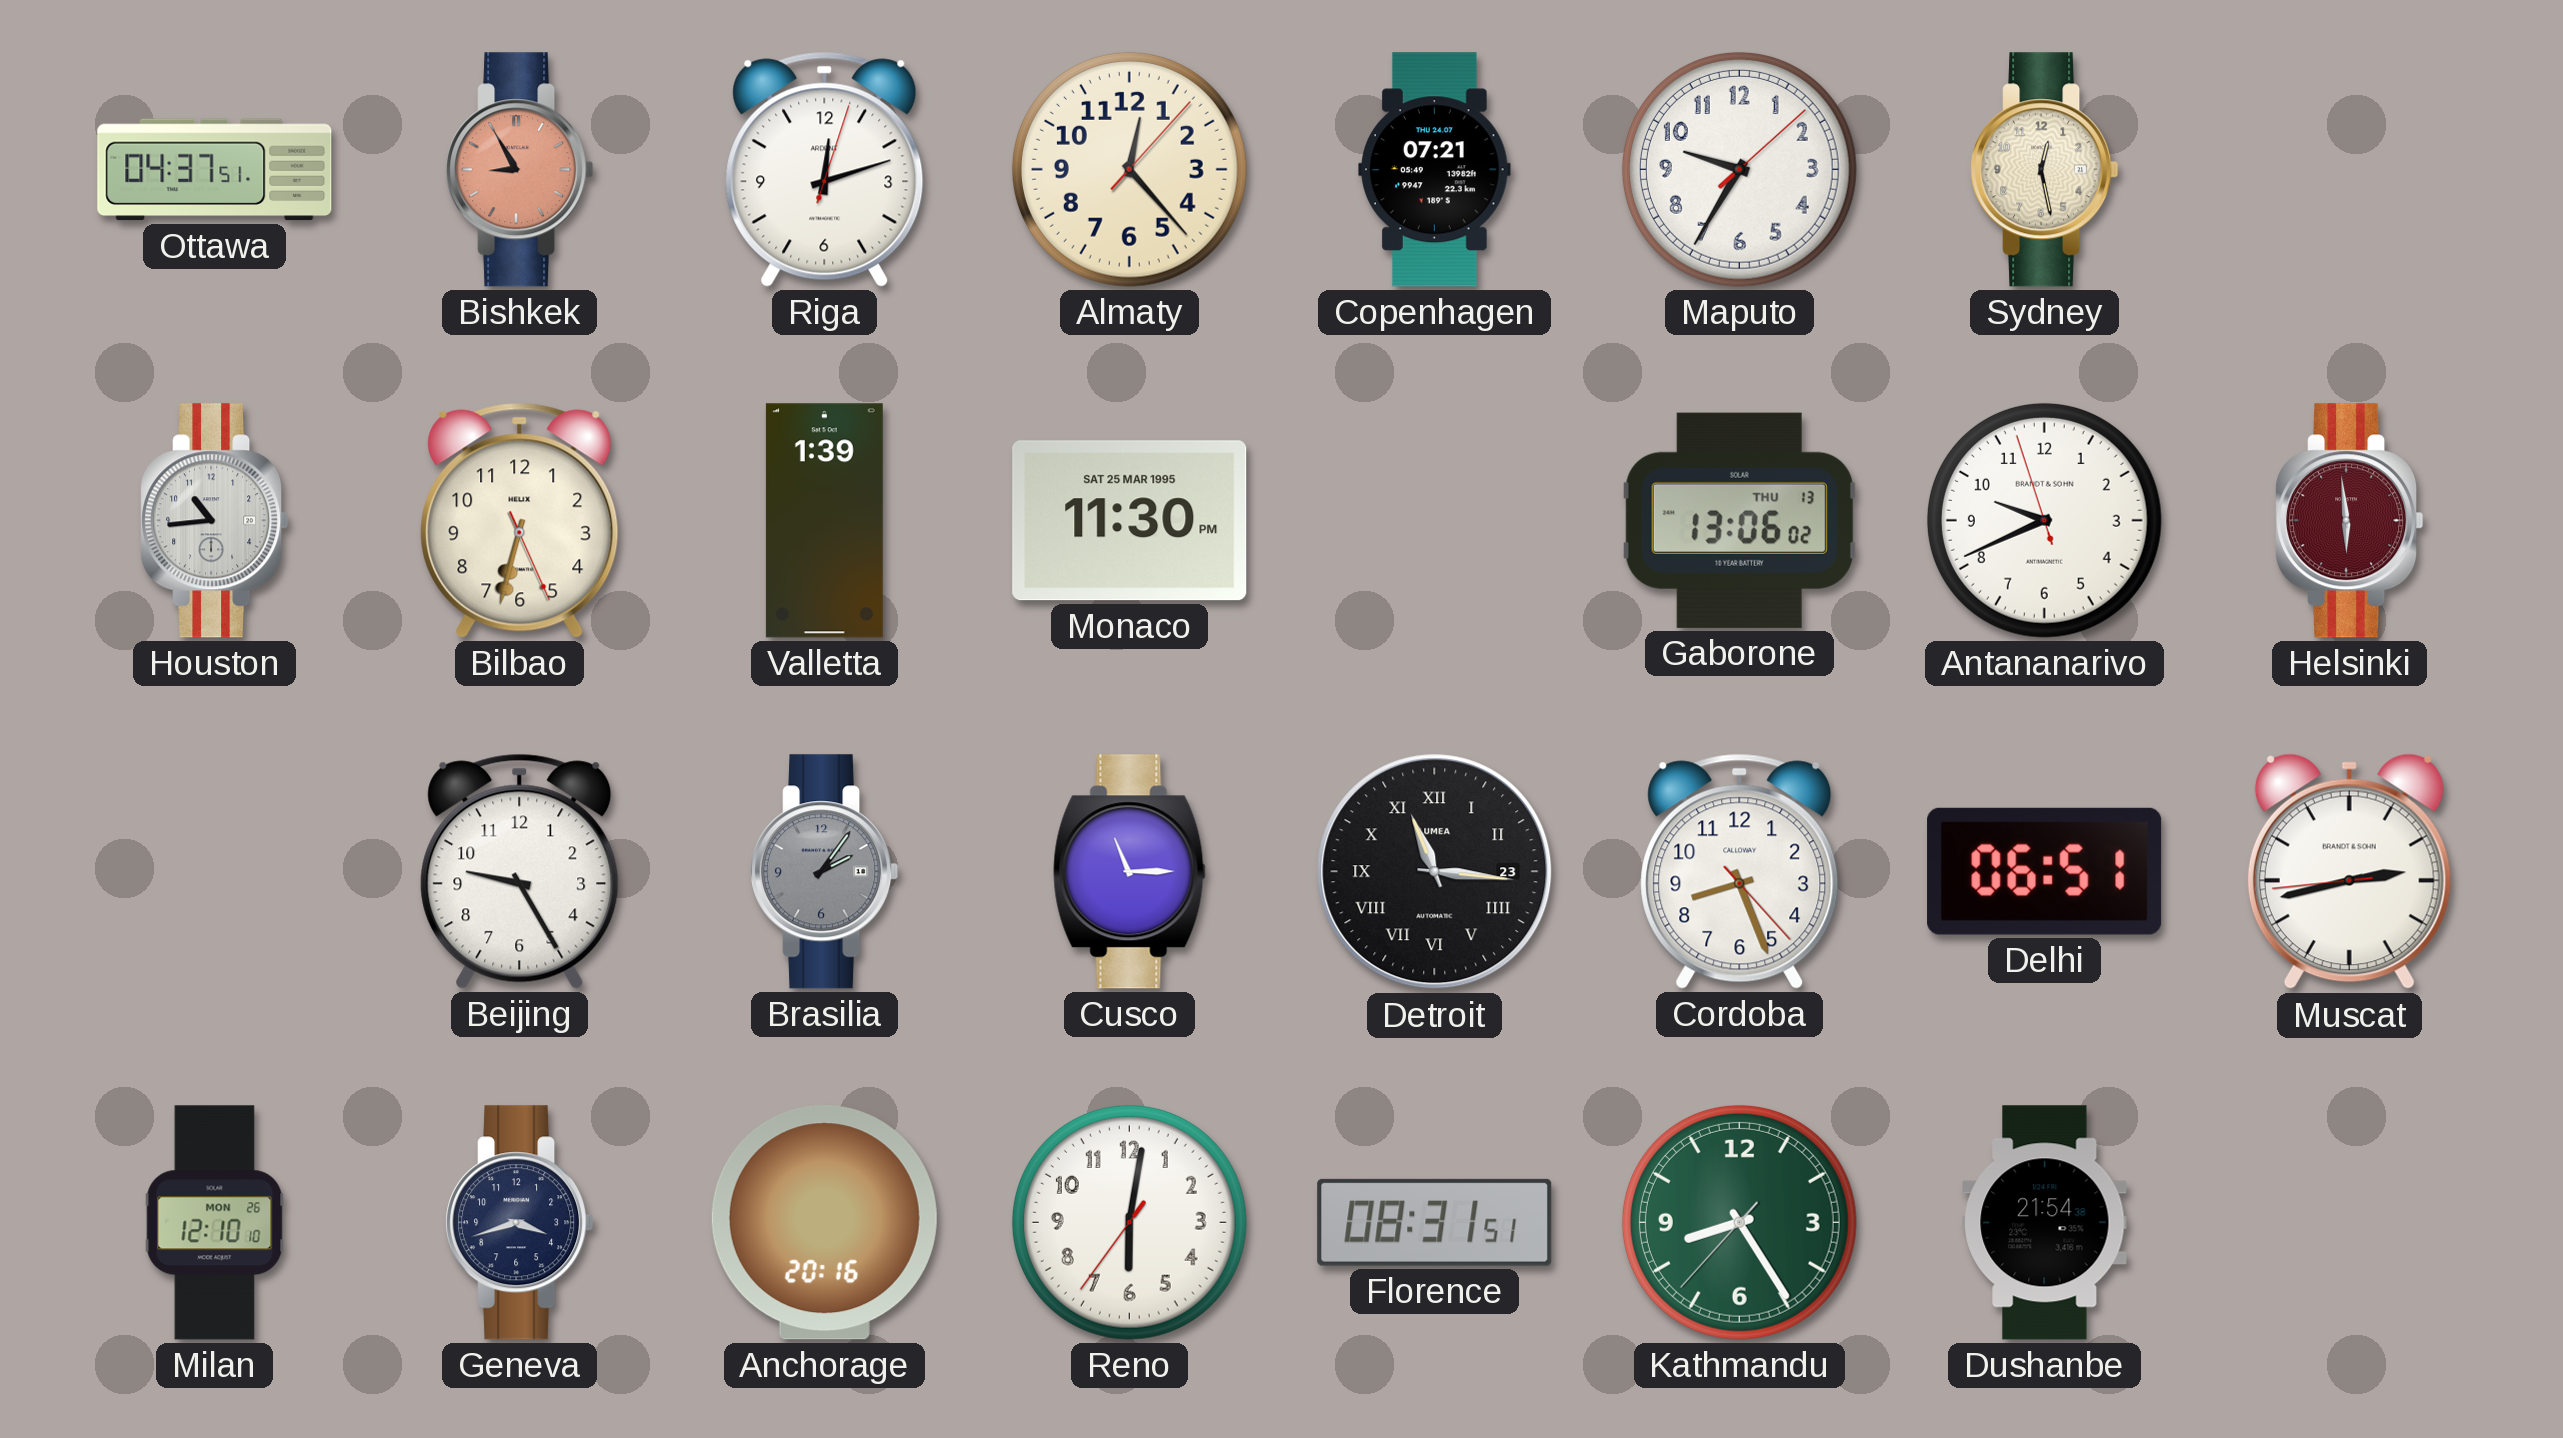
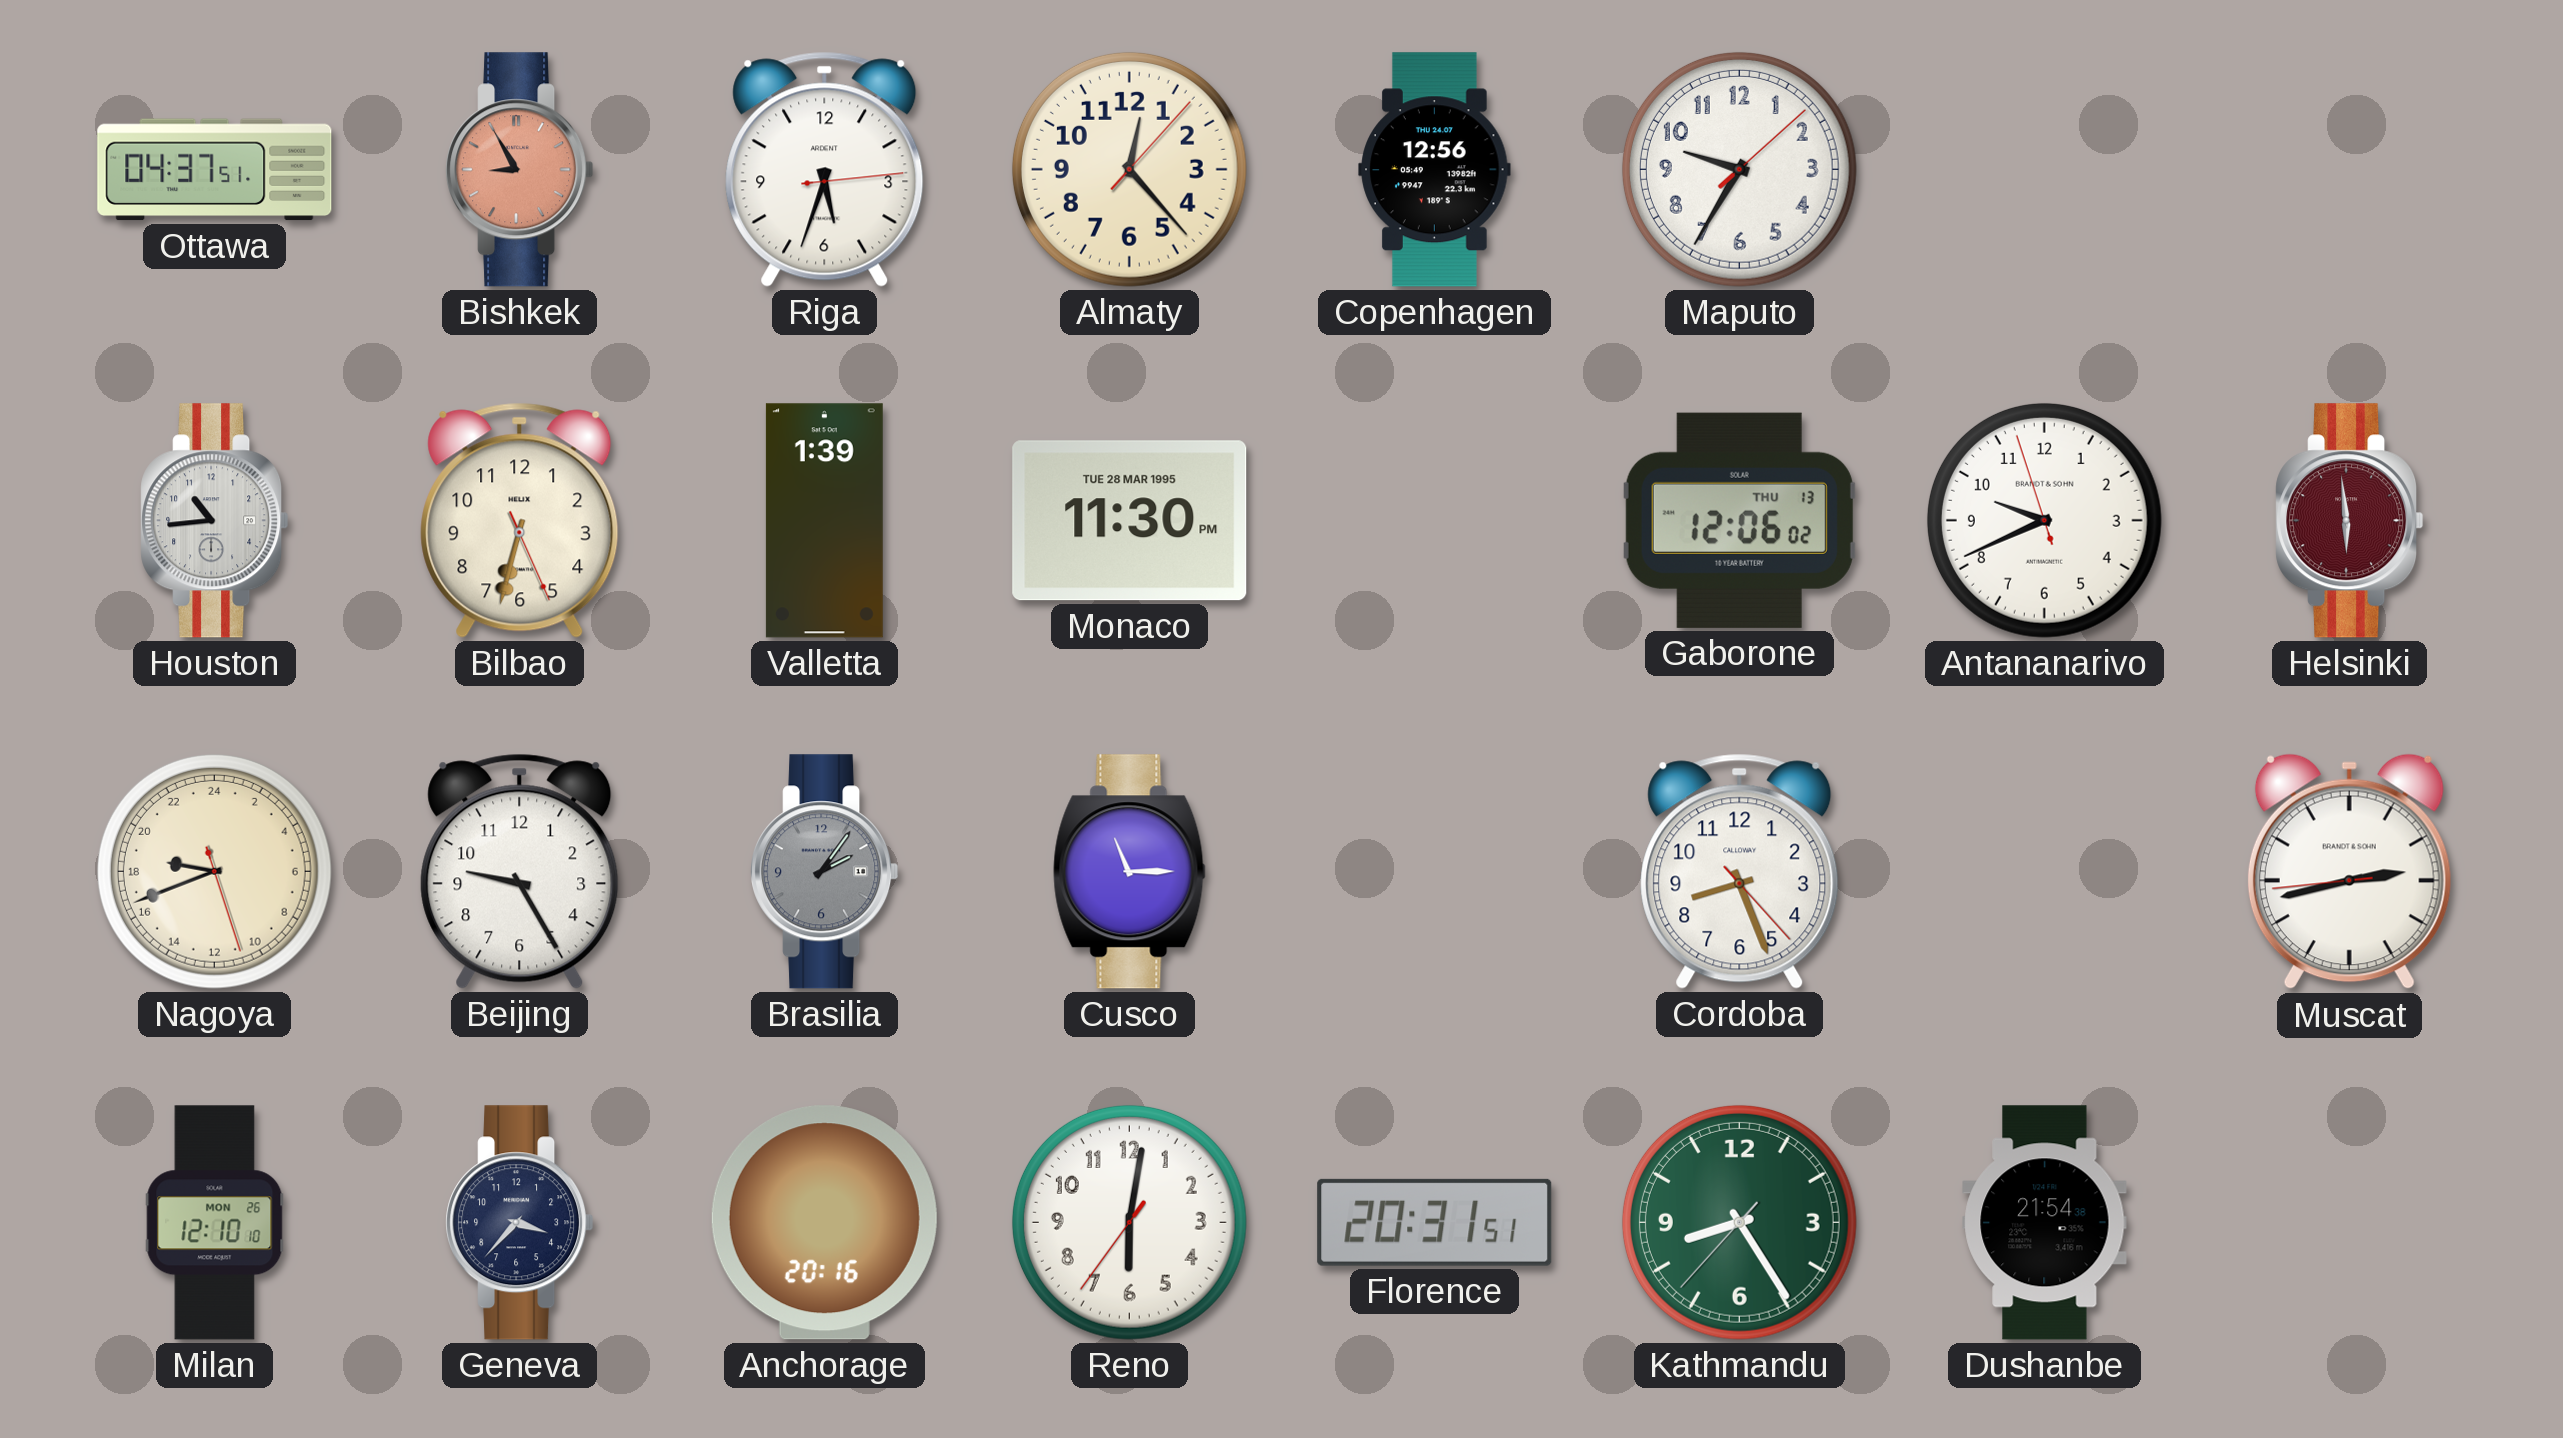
Riga: 12:12 -> 5:33
Copenhagen: 07:21 -> 12:56
Sydney: 12:28 -> none
Monaco date: SAT 25 MAR 1995 -> TUE 28 MAR 1995
Gaborone: 13:06 -> 12:06
Nagoya: none -> 18:41
Detroit: 11:16 -> none
Delhi: 06:51 -> none
Geneva: 3:42 -> 3:37
Florence: 08:31 -> 20:31
